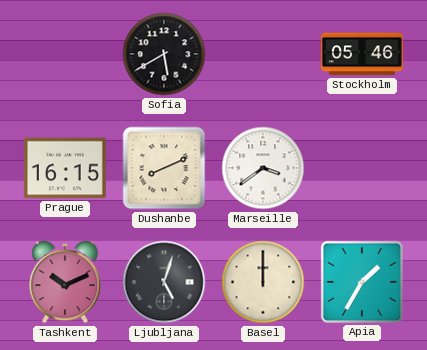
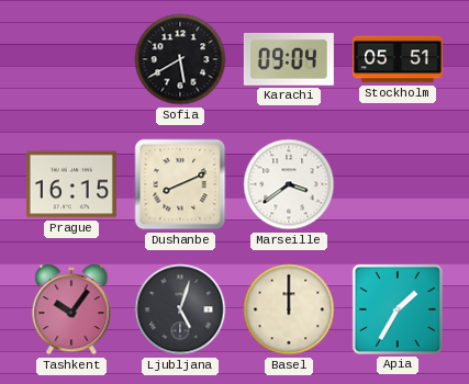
Karachi: none -> 09:04
Stockholm: 05:46 -> 05:51
Tashkent: 10:11 -> 10:06
